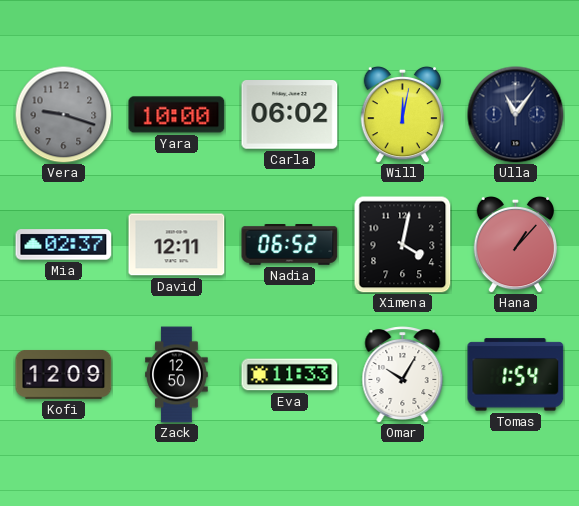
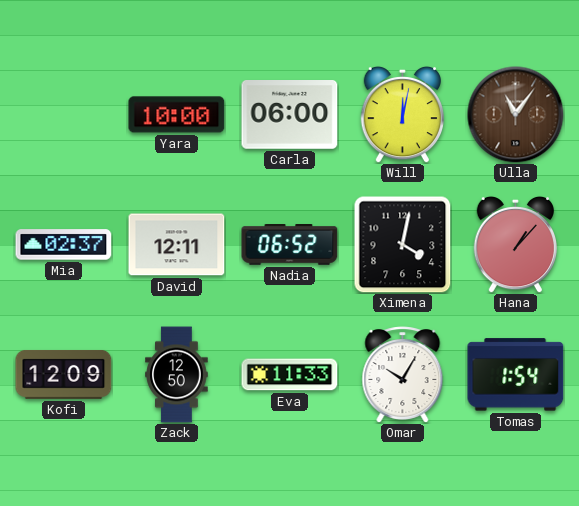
Vera: 9:18 -> none
Carla: 06:02 -> 06:00
Ulla dial: navy -> brown
